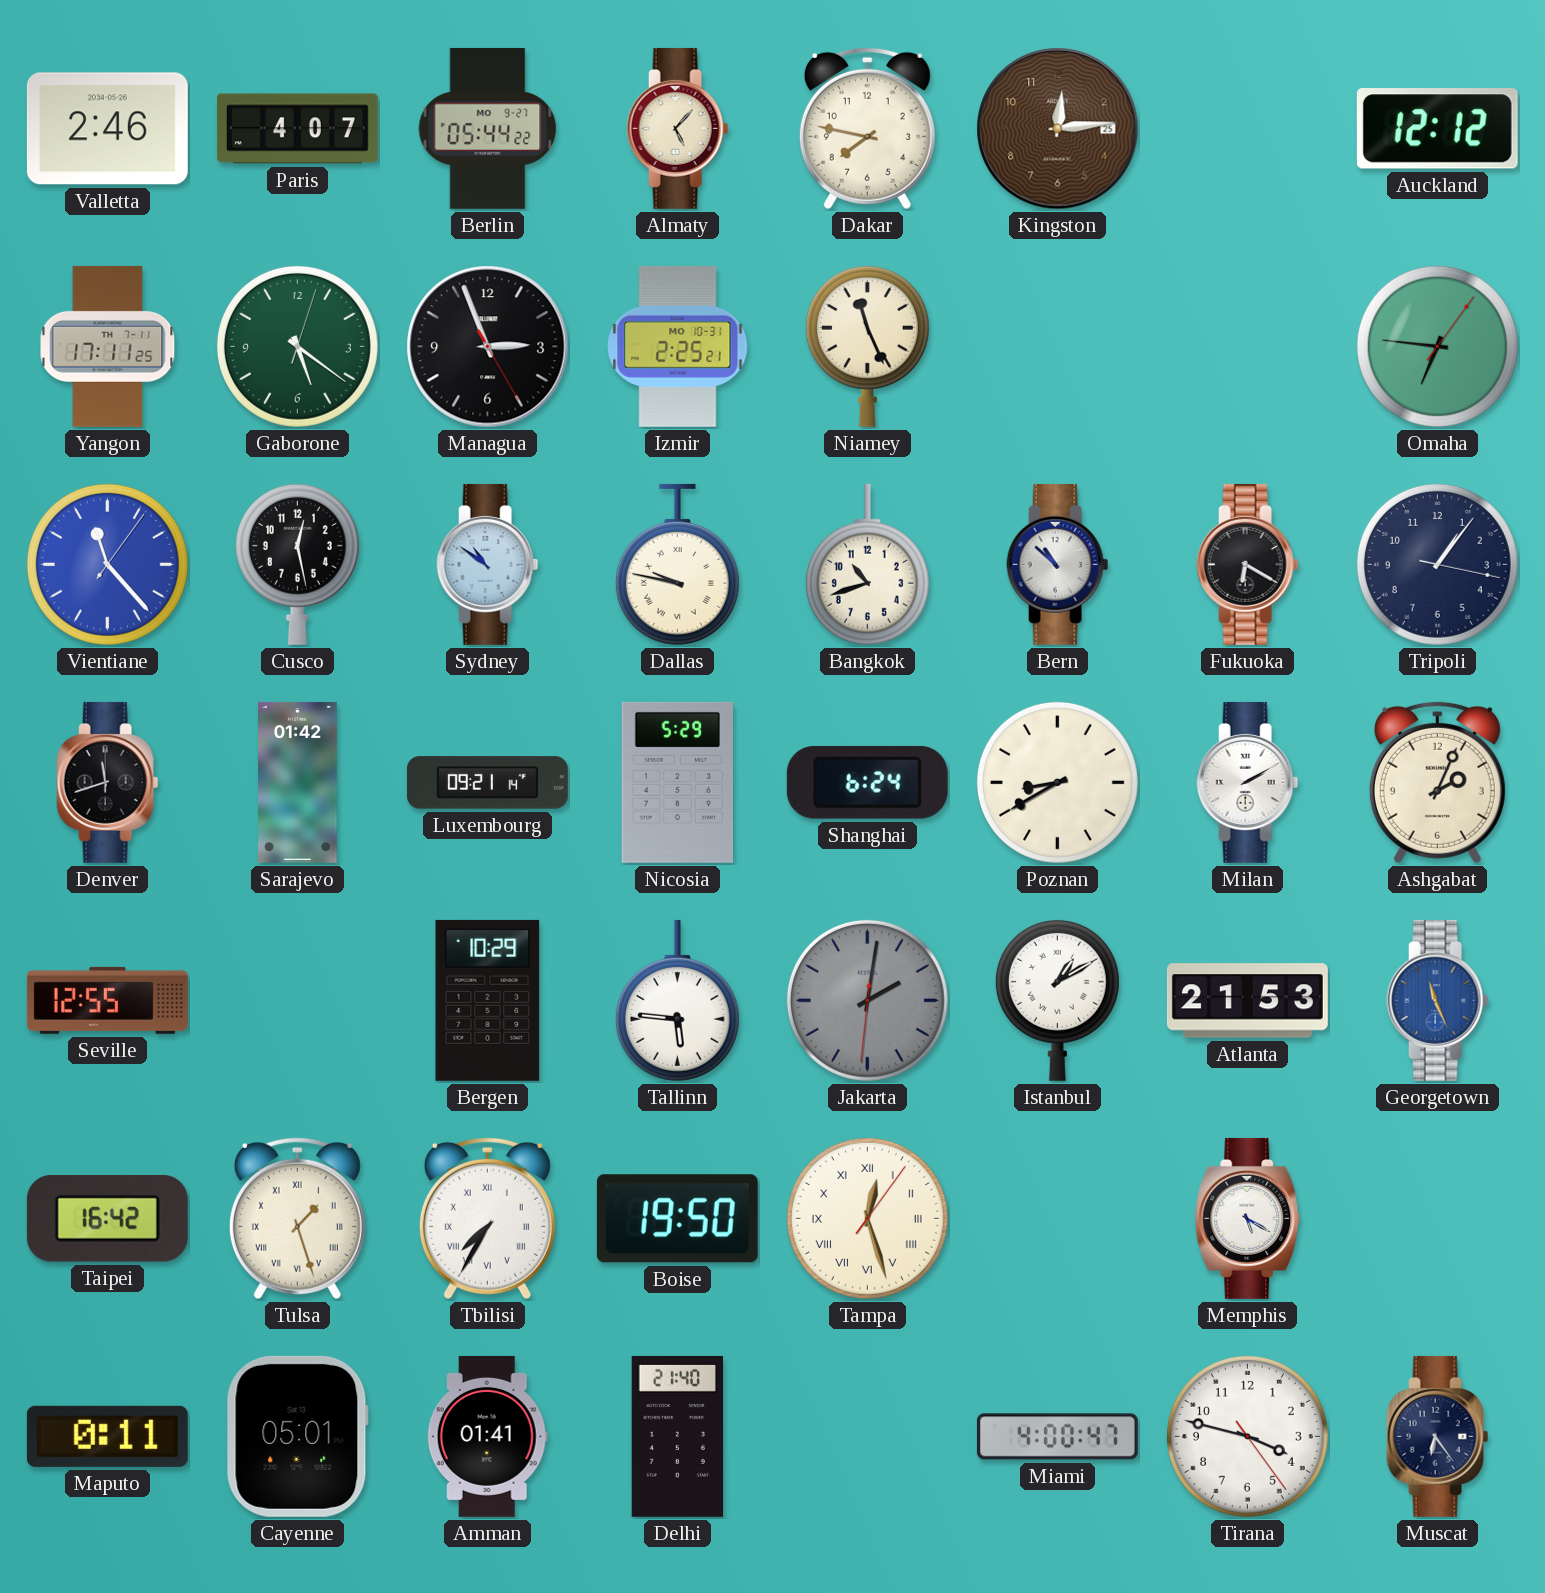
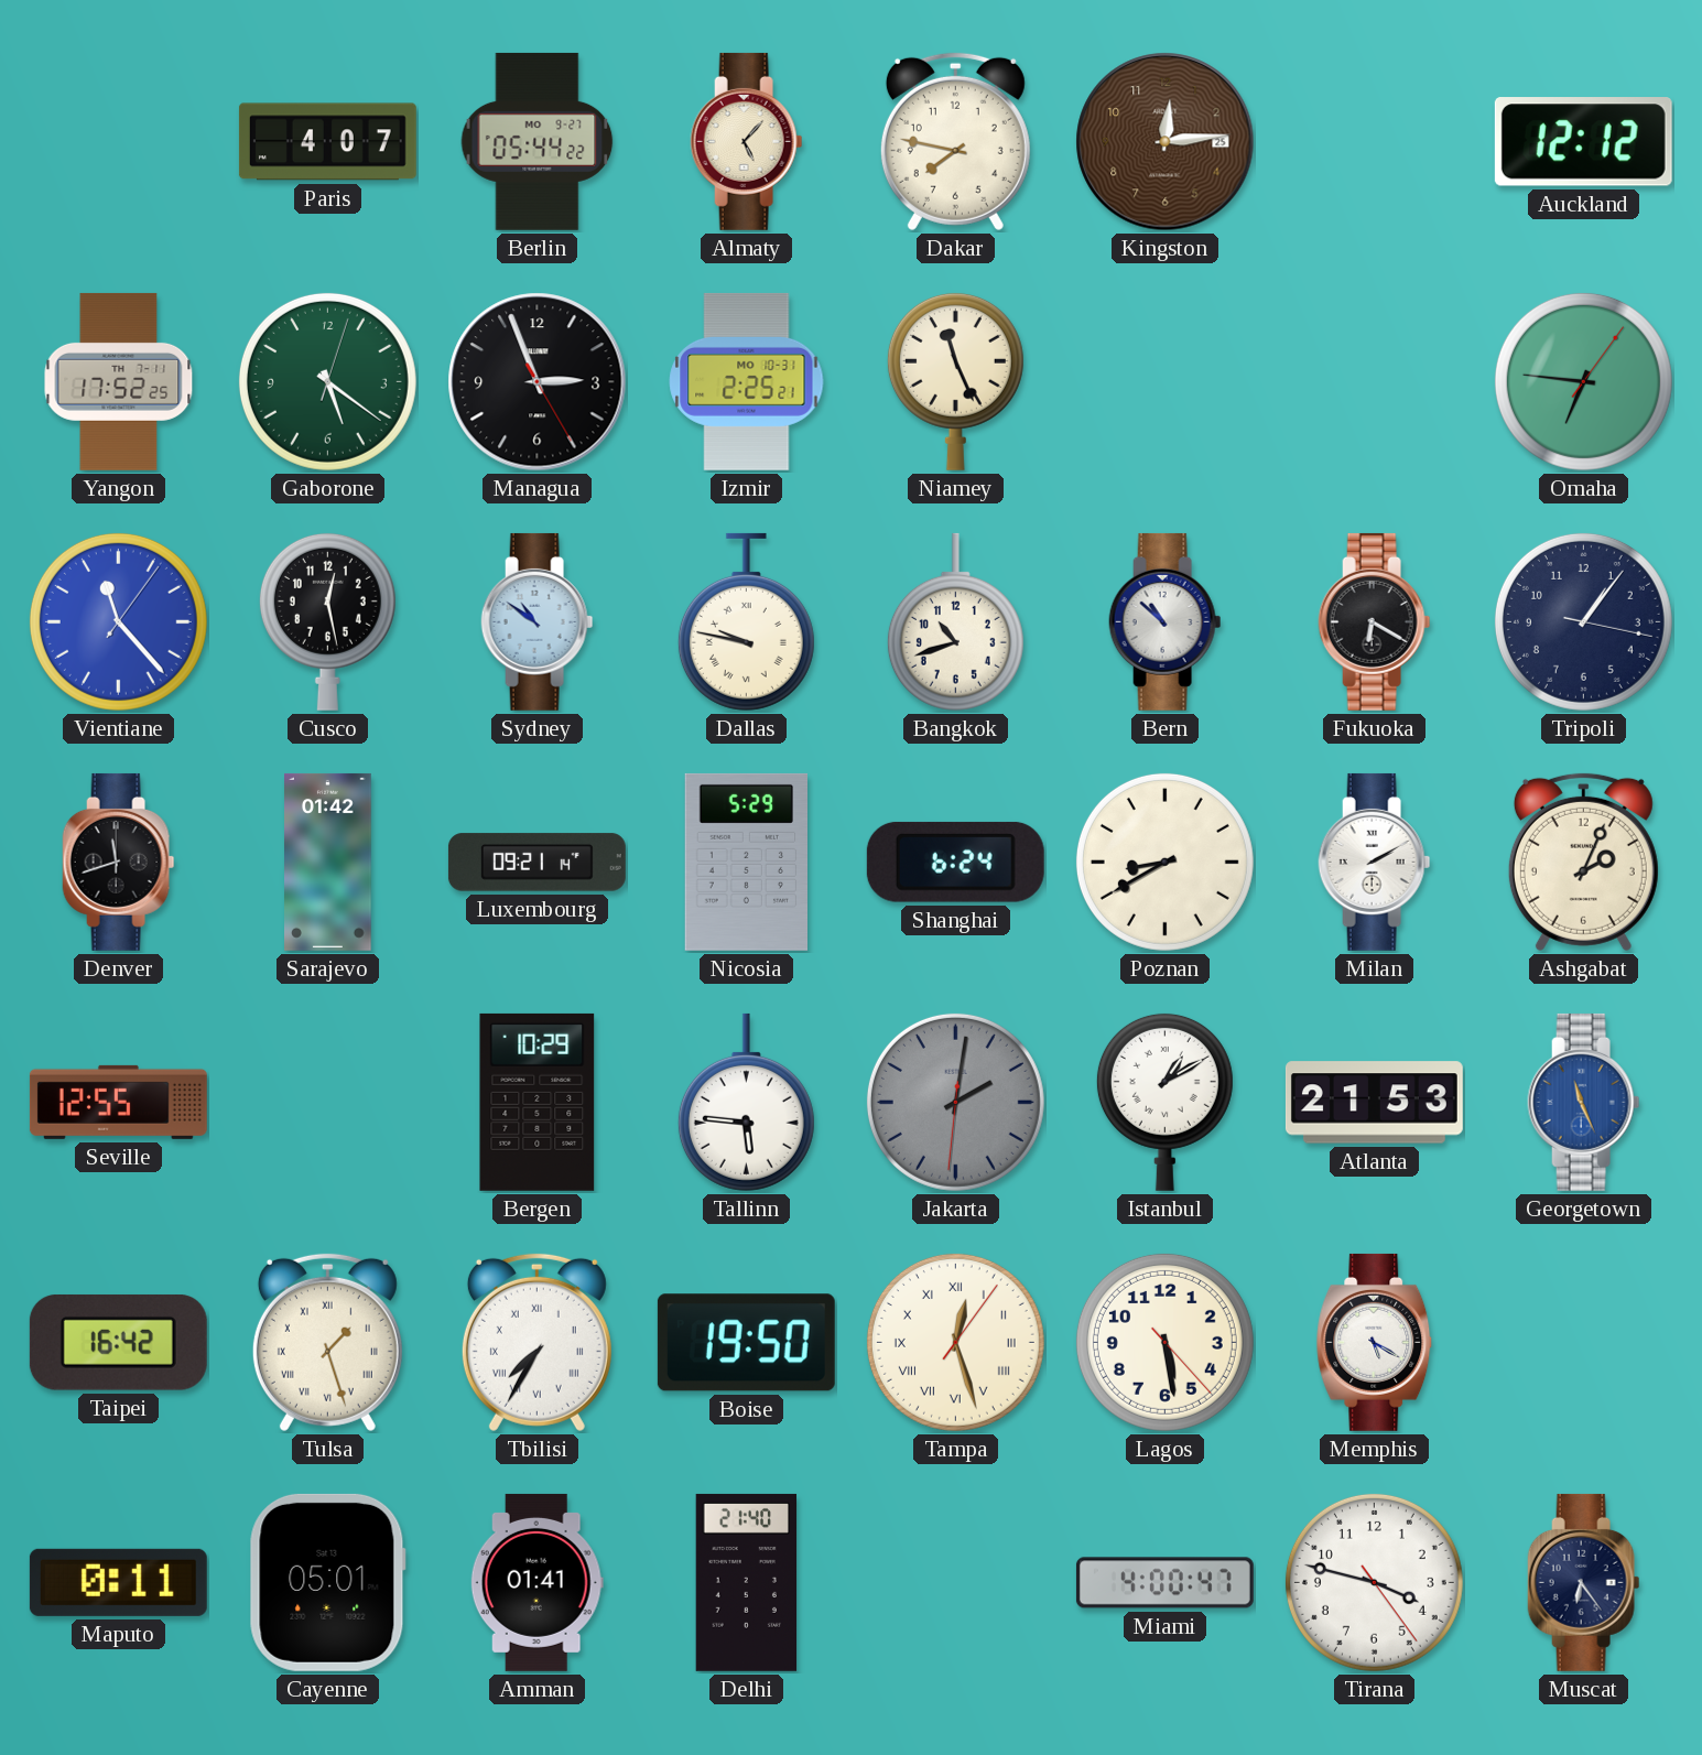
Valletta: 2:46 -> none
Yangon: 17:11 -> 17:52
Lagos: none -> 5:28
